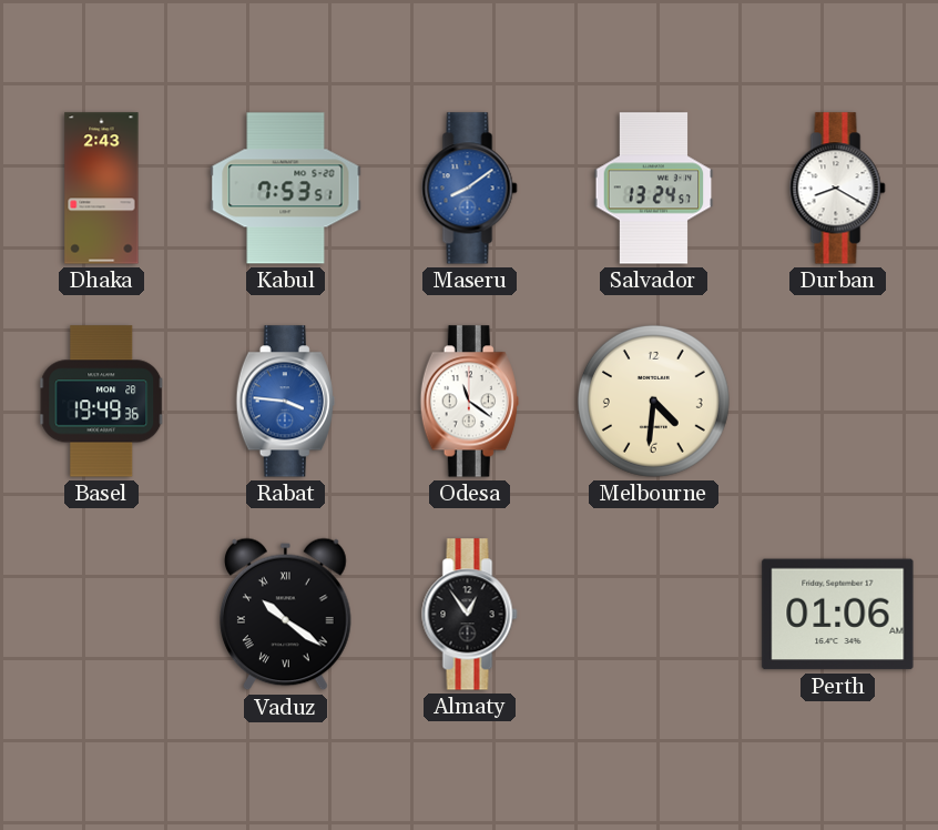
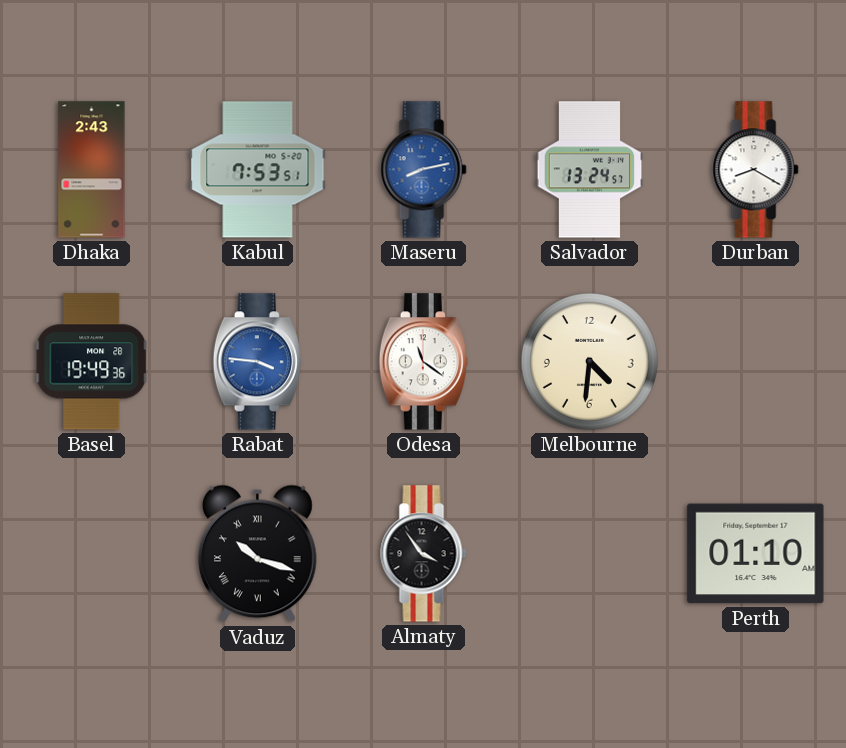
Maseru: 8:09 -> 8:13
Vaduz: 10:21 -> 10:18
Almaty: 12:54 -> 3:54
Perth: 01:06 -> 01:10
